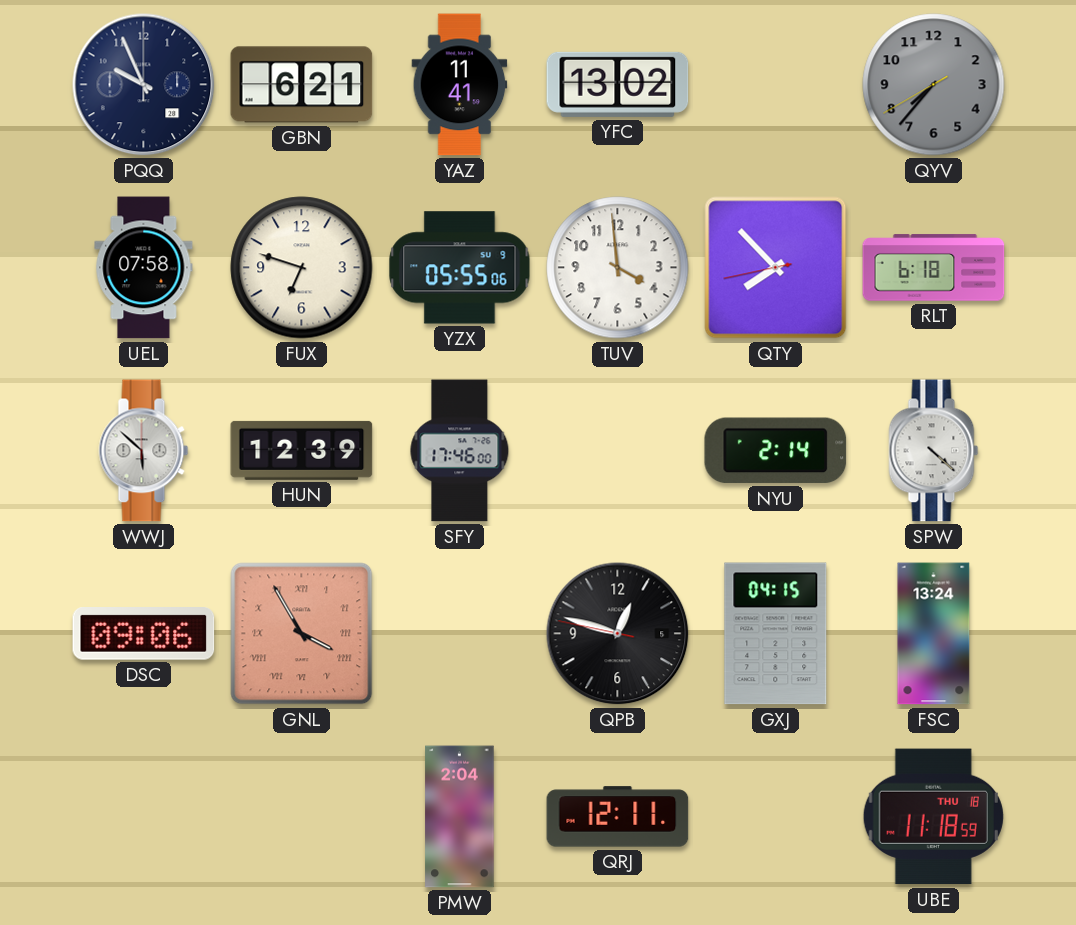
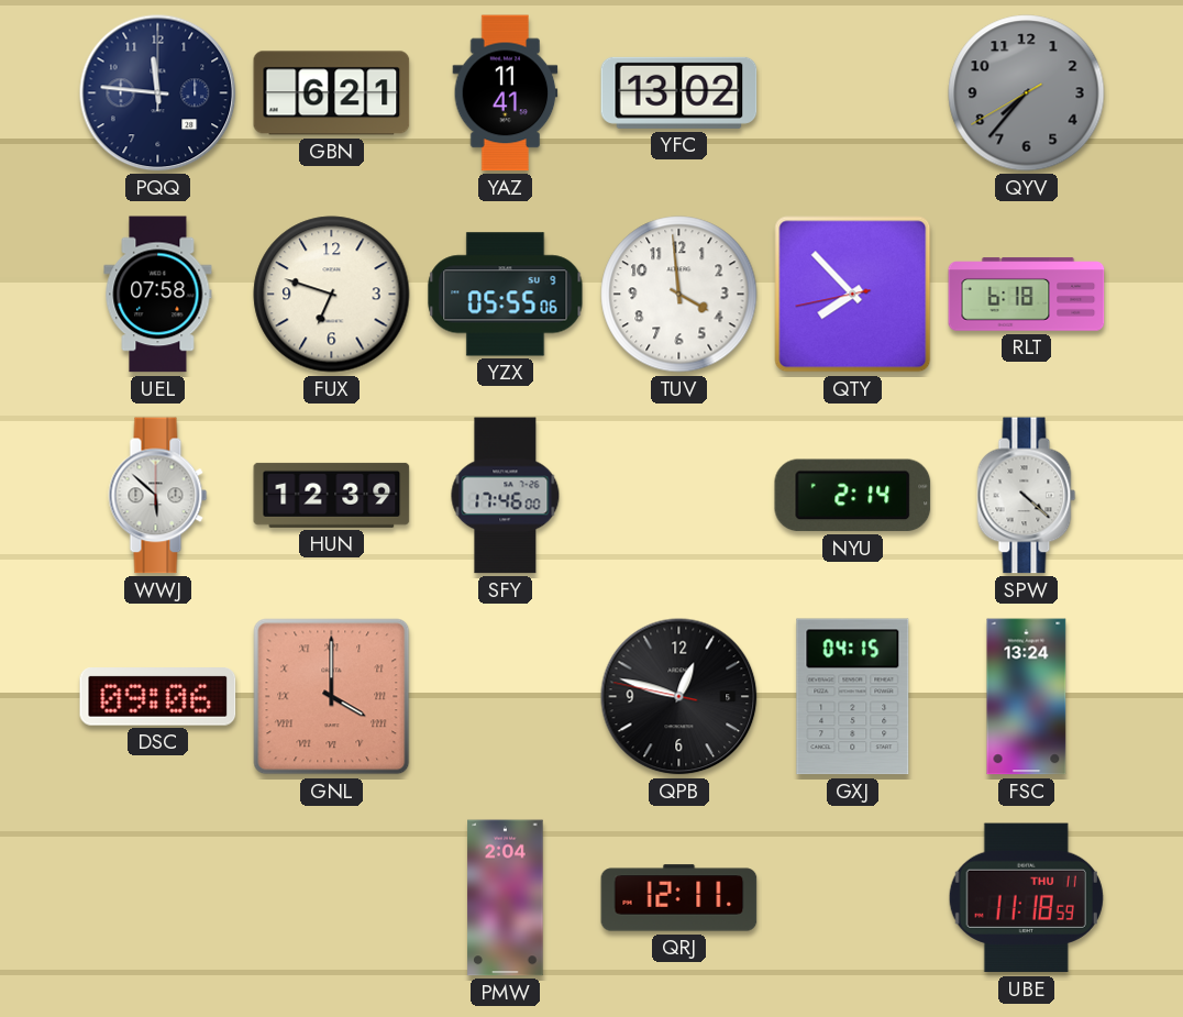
PQQ: 9:56 -> 11:46
GNL: 3:55 -> 4:00
UBE date: THU 18 -> THU 11
